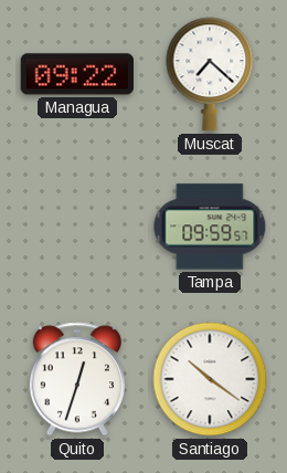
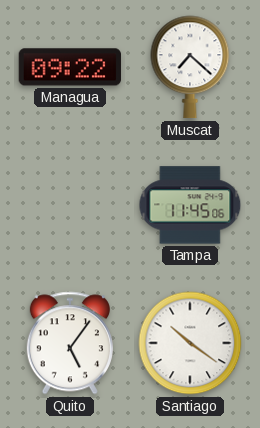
Tampa: 09:59 -> 11:45
Quito: 12:33 -> 5:06
